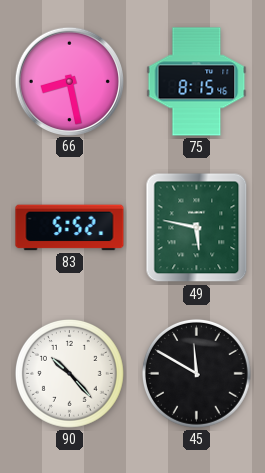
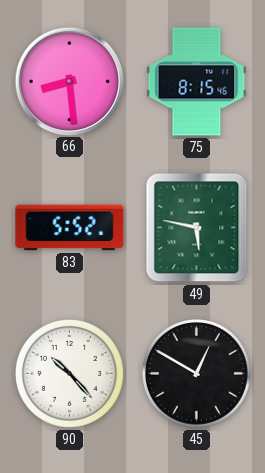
66: 8:28 -> 8:29
45: 11:50 -> 12:50
